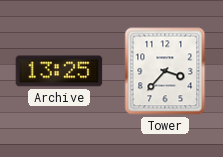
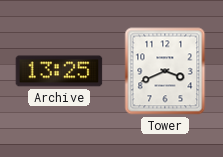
Tower: 3:37 -> 3:41
